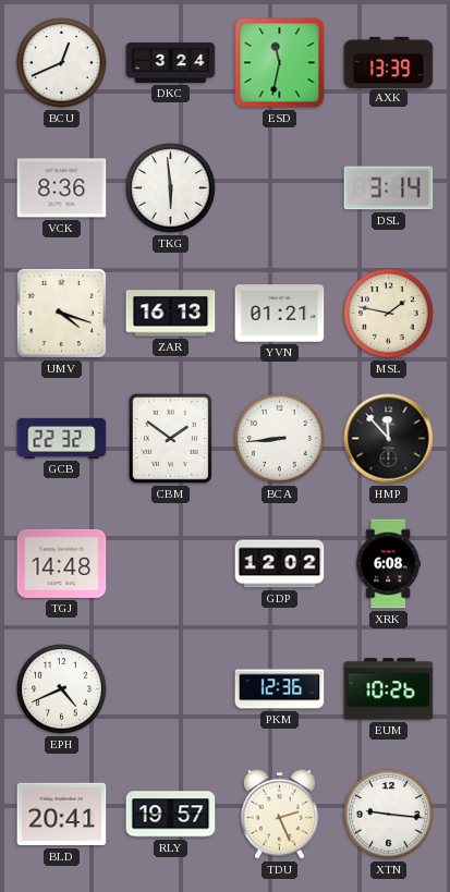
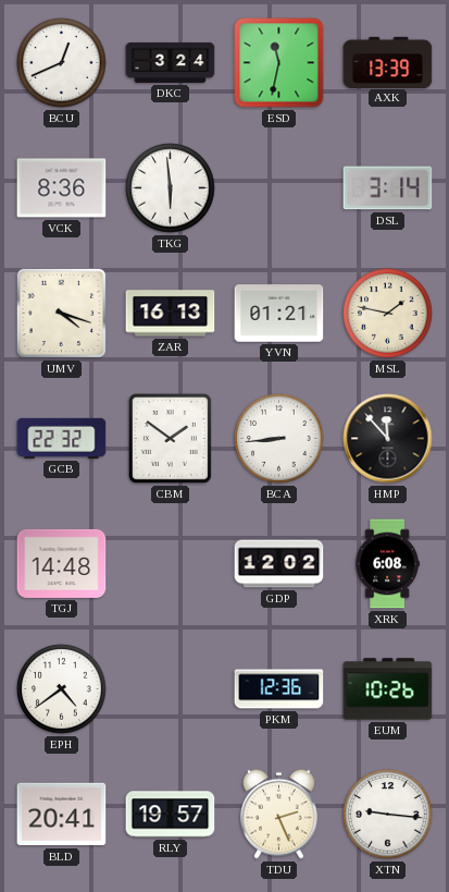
EPH: 4:41 -> 4:39
